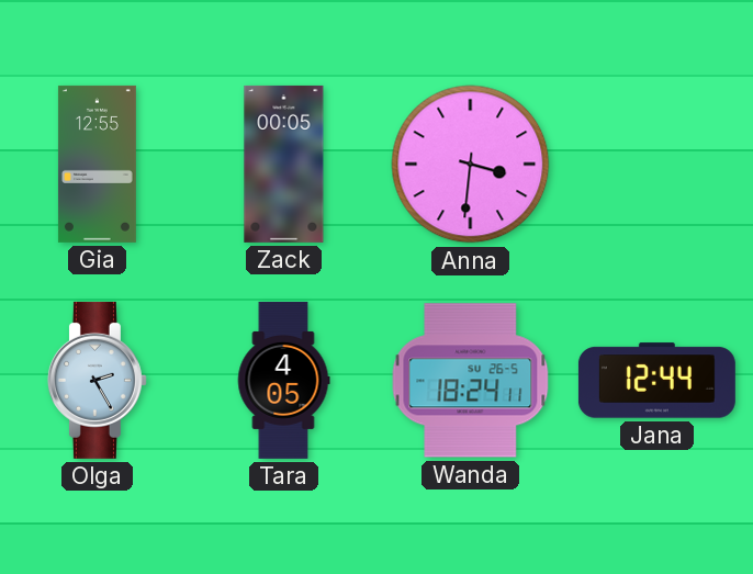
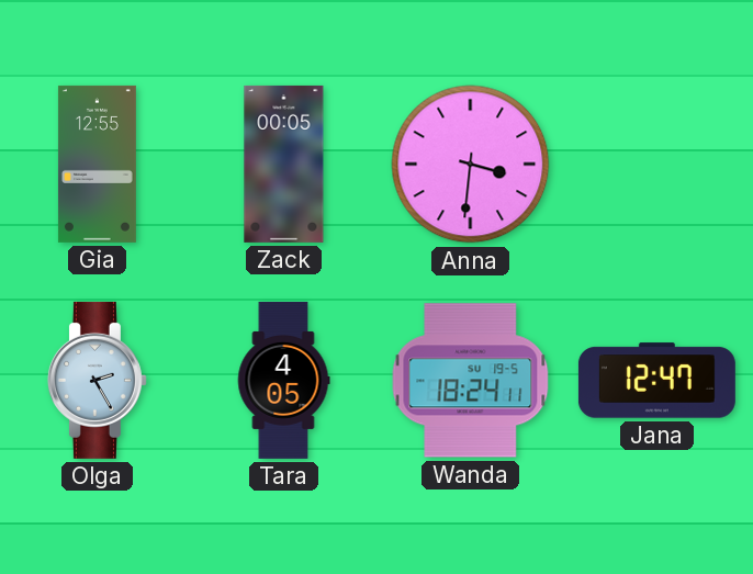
Wanda date: SU 26-5 -> SU 19-5
Jana: 12:44 -> 12:47
